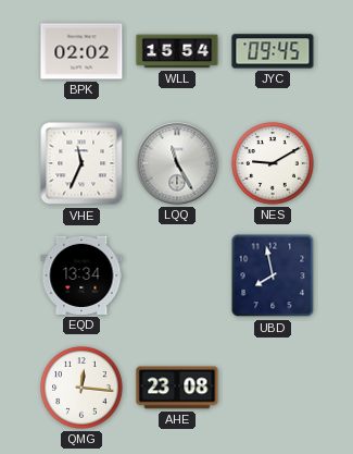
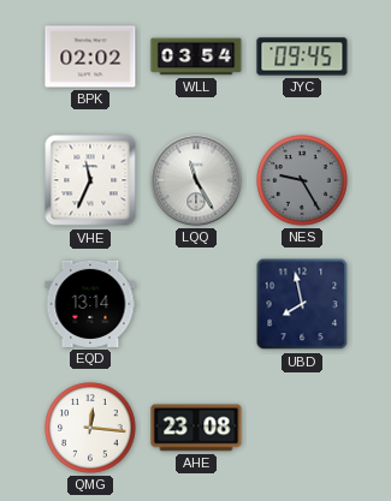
WLL: 15:54 -> 03:54
NES: 9:10 -> 9:25
NES dial: white -> grey
EQD: 13:34 -> 13:14
